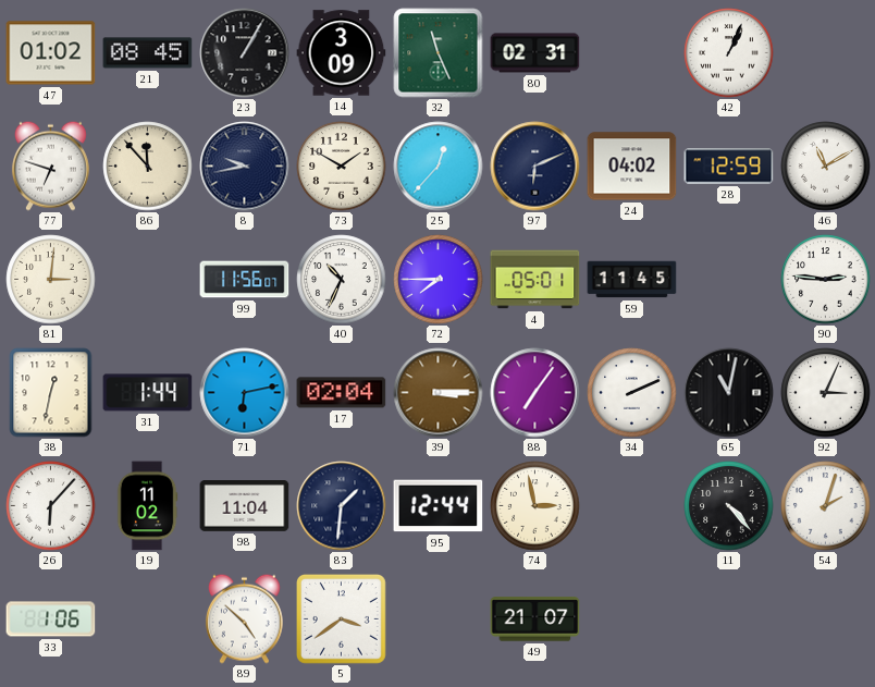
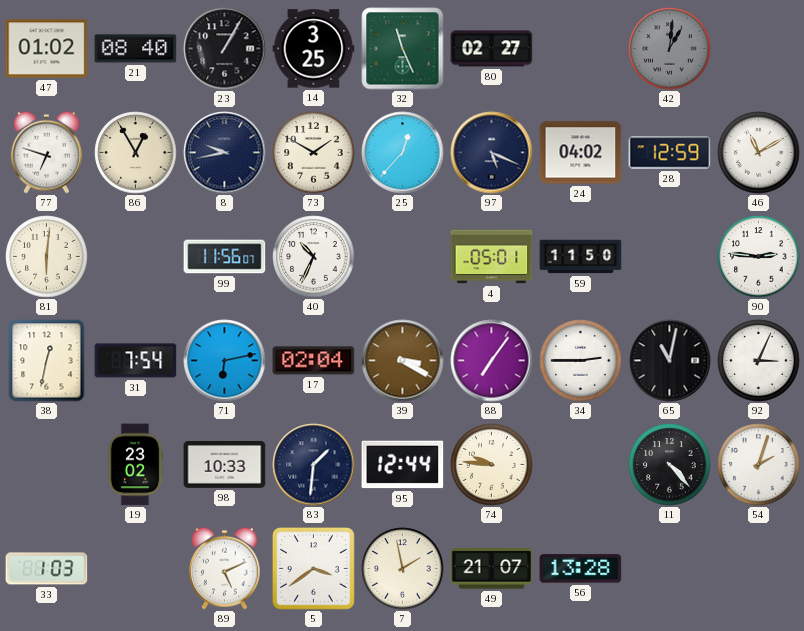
21: 08:45 -> 08:40
14: 3:09 -> 3:25
80: 02:31 -> 02:27
42: 1:04 -> 1:01
42 dial: white -> grey
86: 11:53 -> 12:55
97: 6:11 -> 5:19
81: 3:01 -> 6:01
72: 7:45 -> none
59: 11:45 -> 11:50
31: 1:44 -> 7:54
39: 3:15 -> 3:20
34: 2:11 -> 2:45
26: 6:07 -> none
19: 11:02 -> 23:02
98: 11:04 -> 10:33
74: 2:58 -> 9:46
33: 1:06 -> 1:03
89: 4:52 -> 5:11
7: none -> 1:58
56: none -> 13:28
